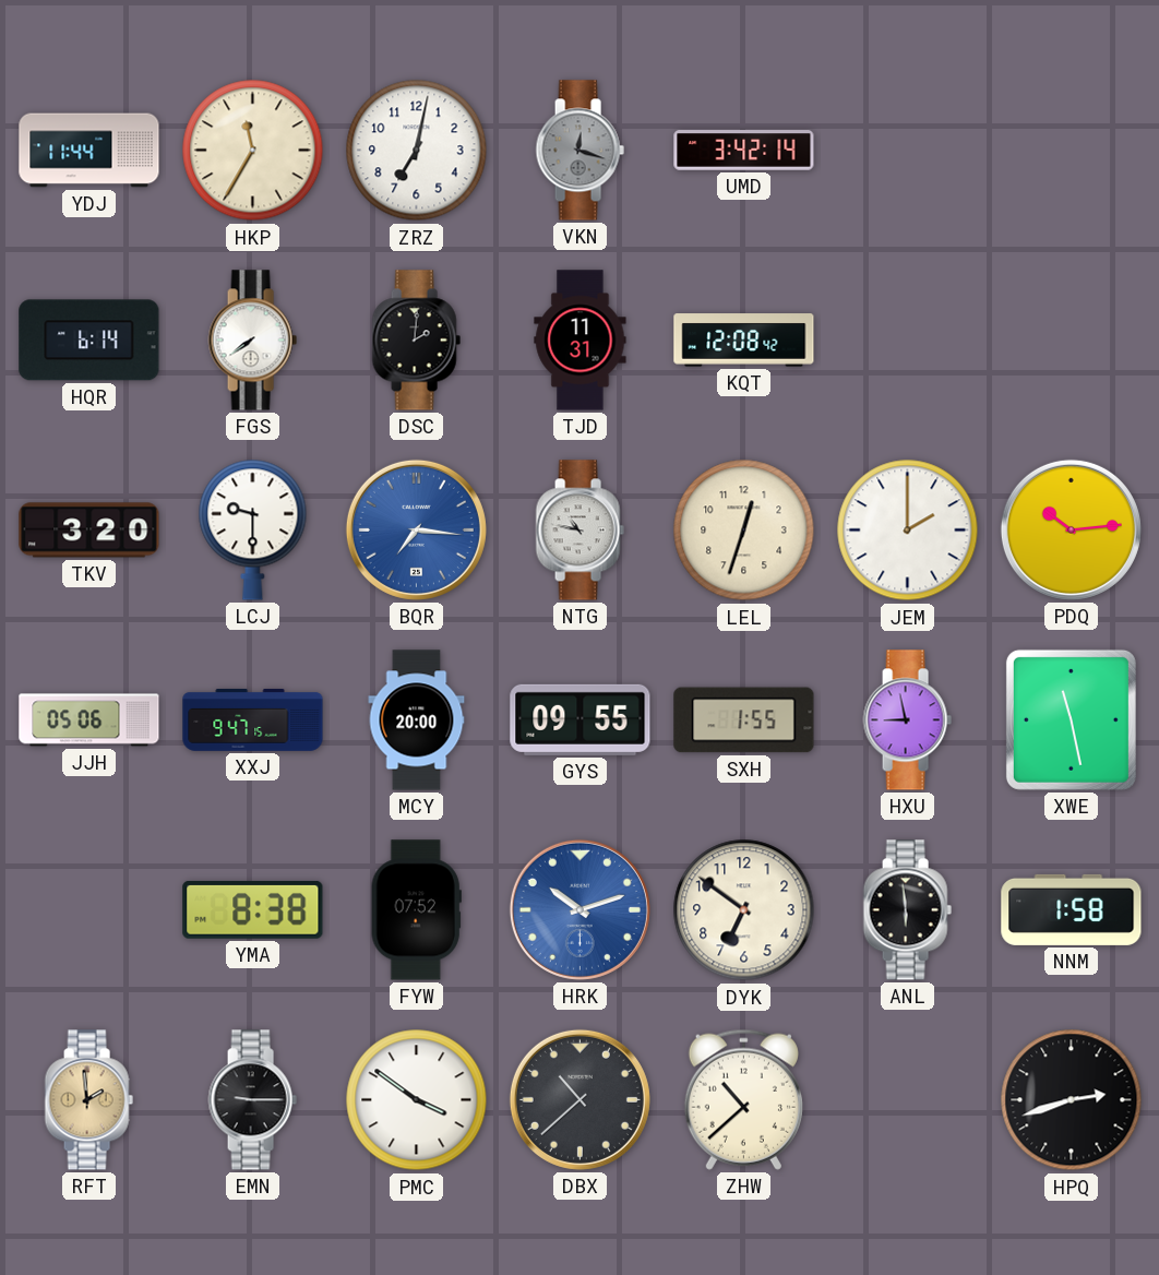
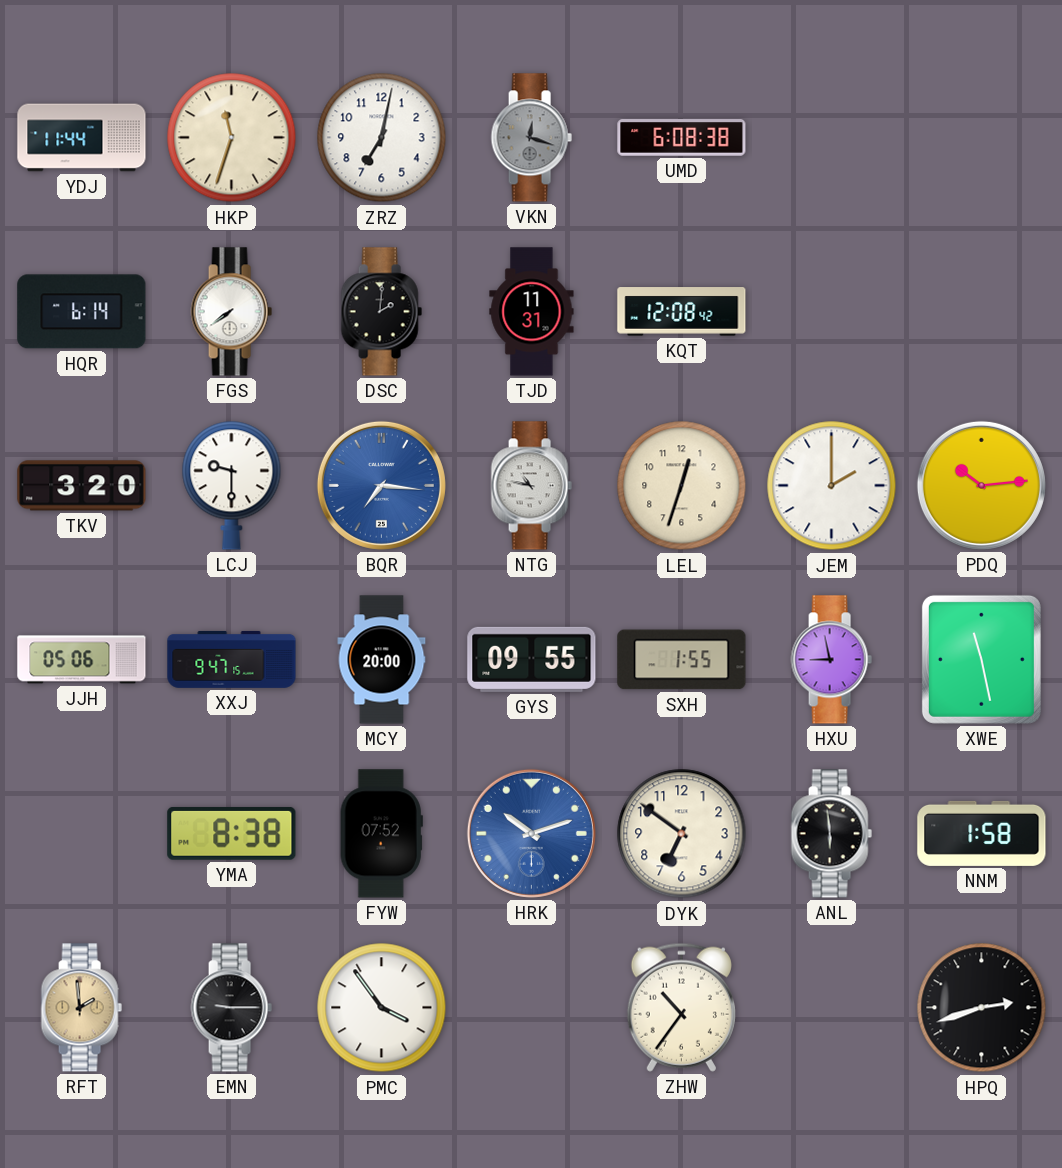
HKP: 11:35 -> 11:33
UMD: 3:42 -> 6:08
PMC: 3:51 -> 3:54
DBX: 10:38 -> none
ZHW: 10:38 -> 10:36
